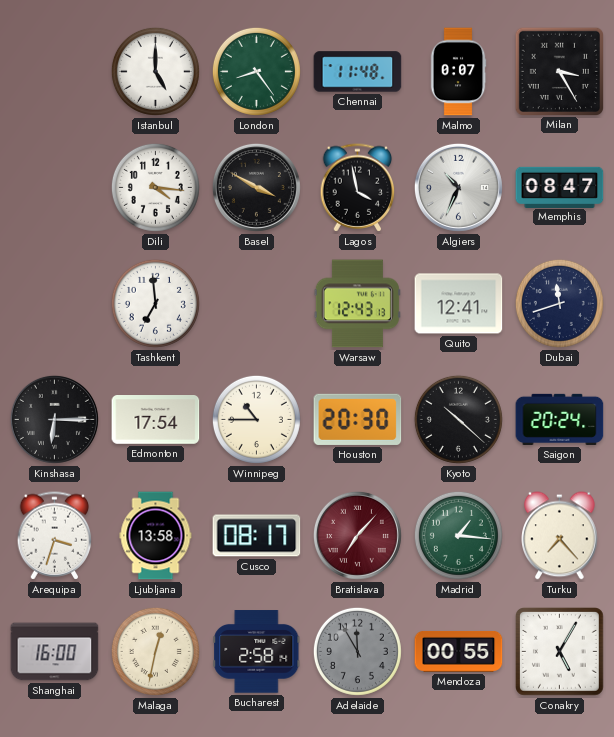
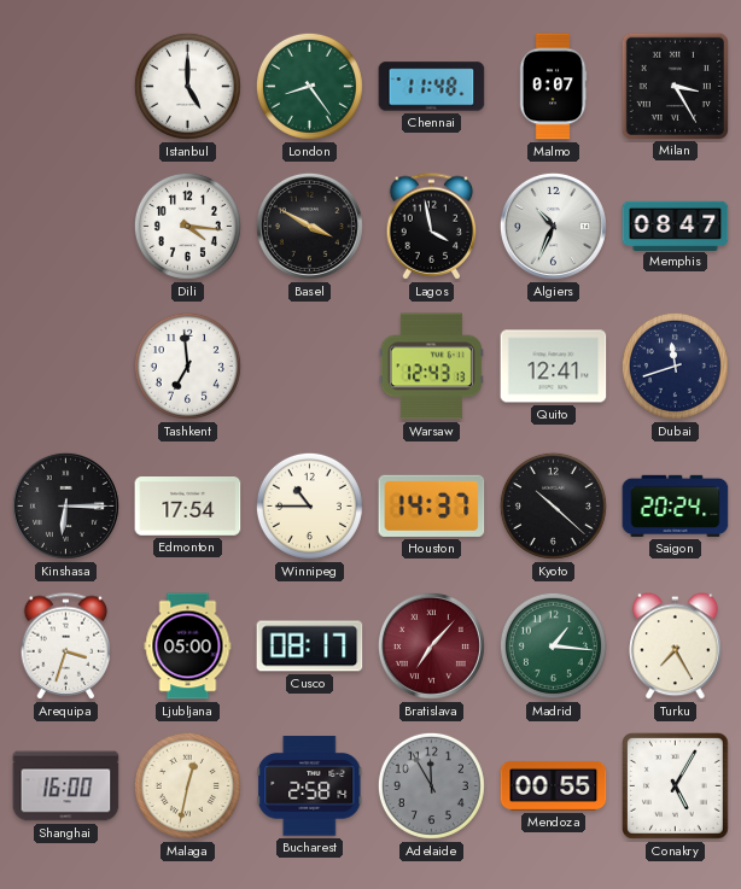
Houston: 20:30 -> 14:37
Ljubljana: 13:58 -> 05:00
Turku: 7:23 -> 7:25
